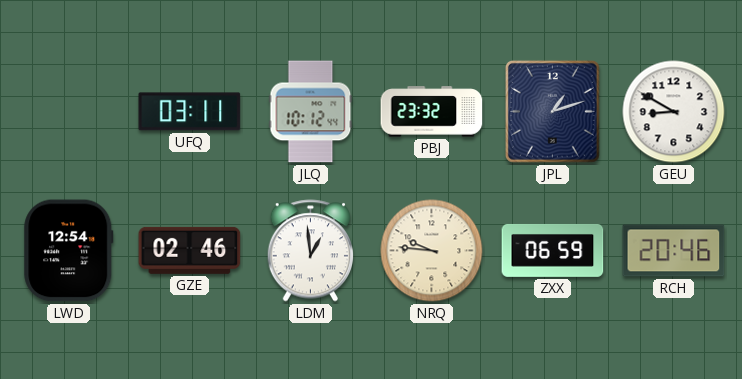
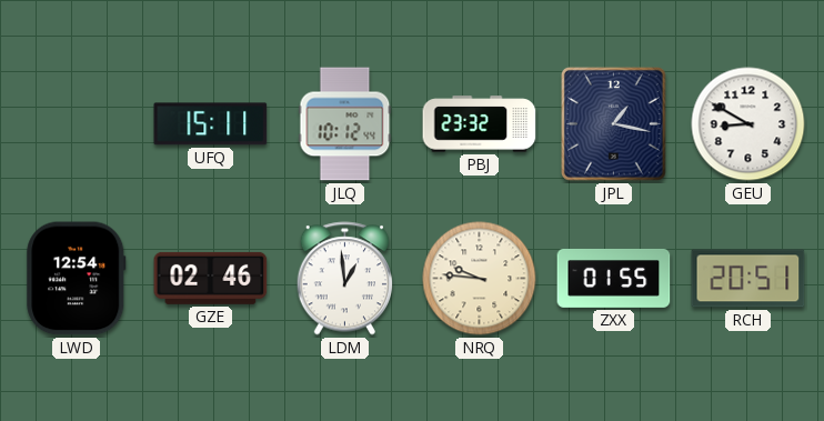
UFQ: 03:11 -> 15:11
JPL: 1:12 -> 1:17
ZXX: 06:59 -> 01:55
RCH: 20:46 -> 20:51
